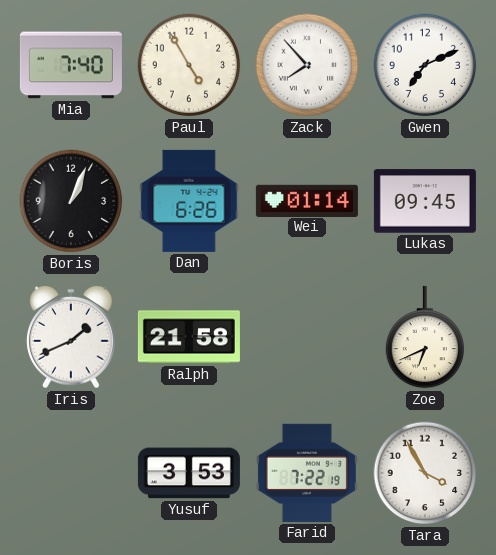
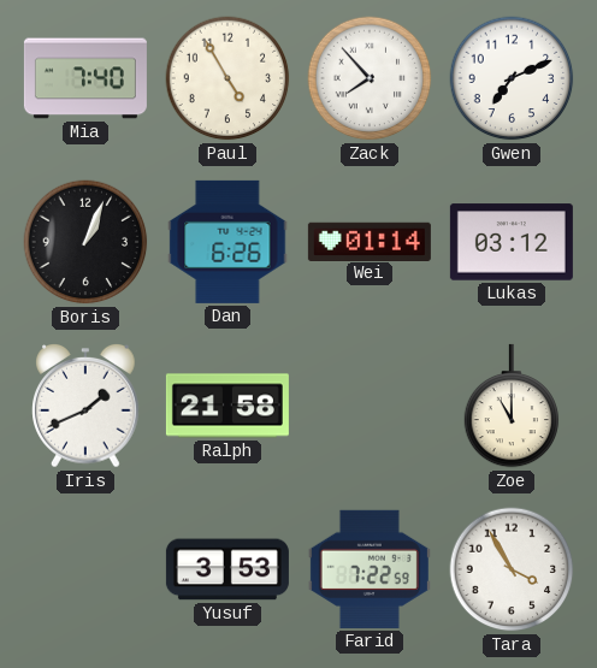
Lukas: 09:45 -> 03:12
Zoe: 6:41 -> 11:00
Farid: 7:22:19 -> 7:22:59
